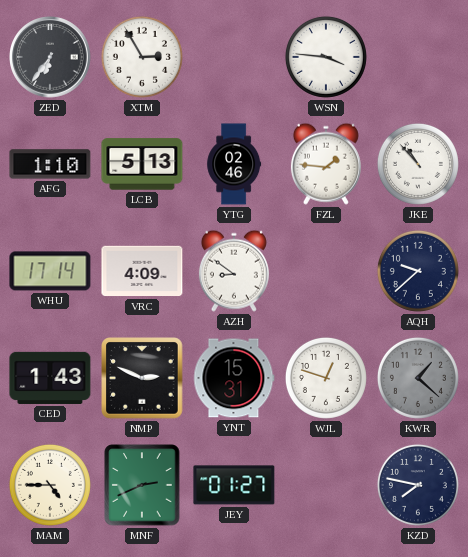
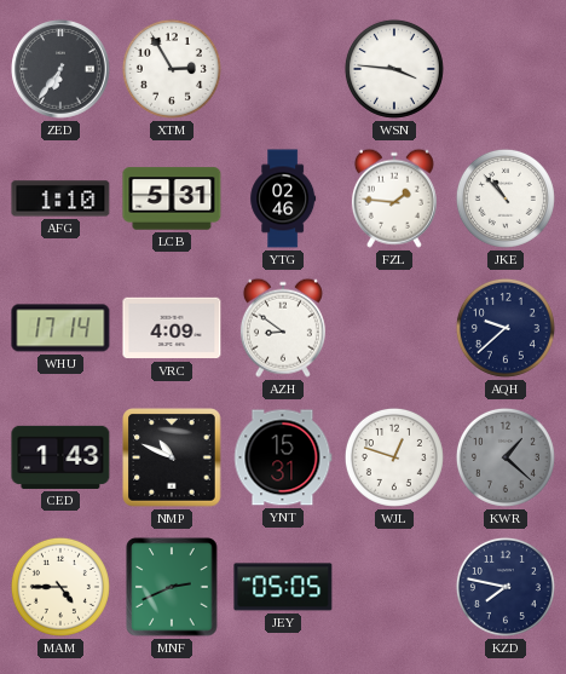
LCB: 5:13 -> 5:31
NMP: 2:49 -> 10:49
JEY: 01:27 -> 05:05
